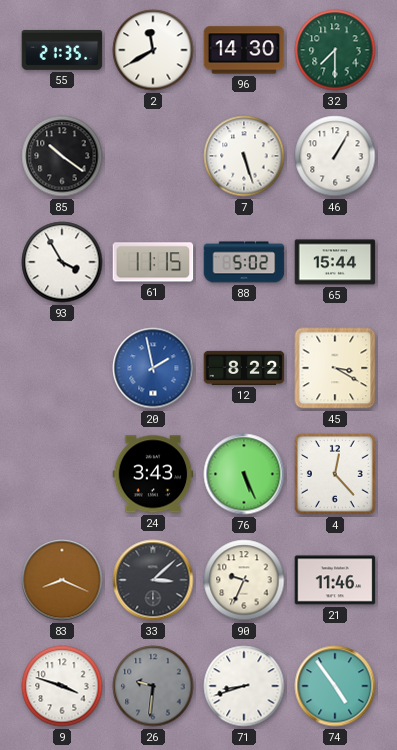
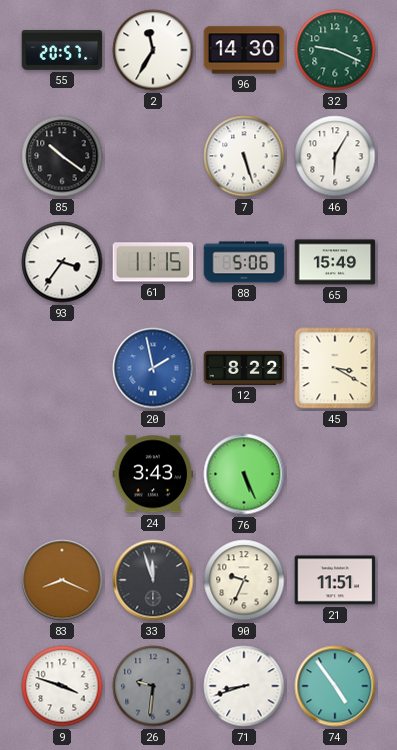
55: 21:35 -> 20:57
2: 11:40 -> 11:35
32: 7:30 -> 9:19
46: 1:05 -> 6:05
93: 3:55 -> 3:36
88: 5:02 -> 5:06
65: 15:44 -> 15:49
4: 12:23 -> none
33: 3:08 -> 11:57
21: 11:46 -> 11:51
